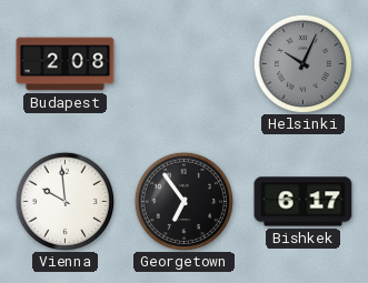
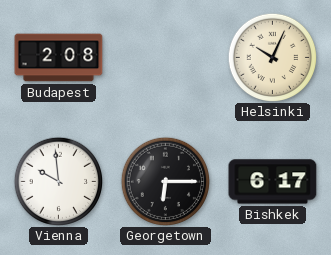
Helsinki dial: grey -> cream
Georgetown: 6:54 -> 6:15
